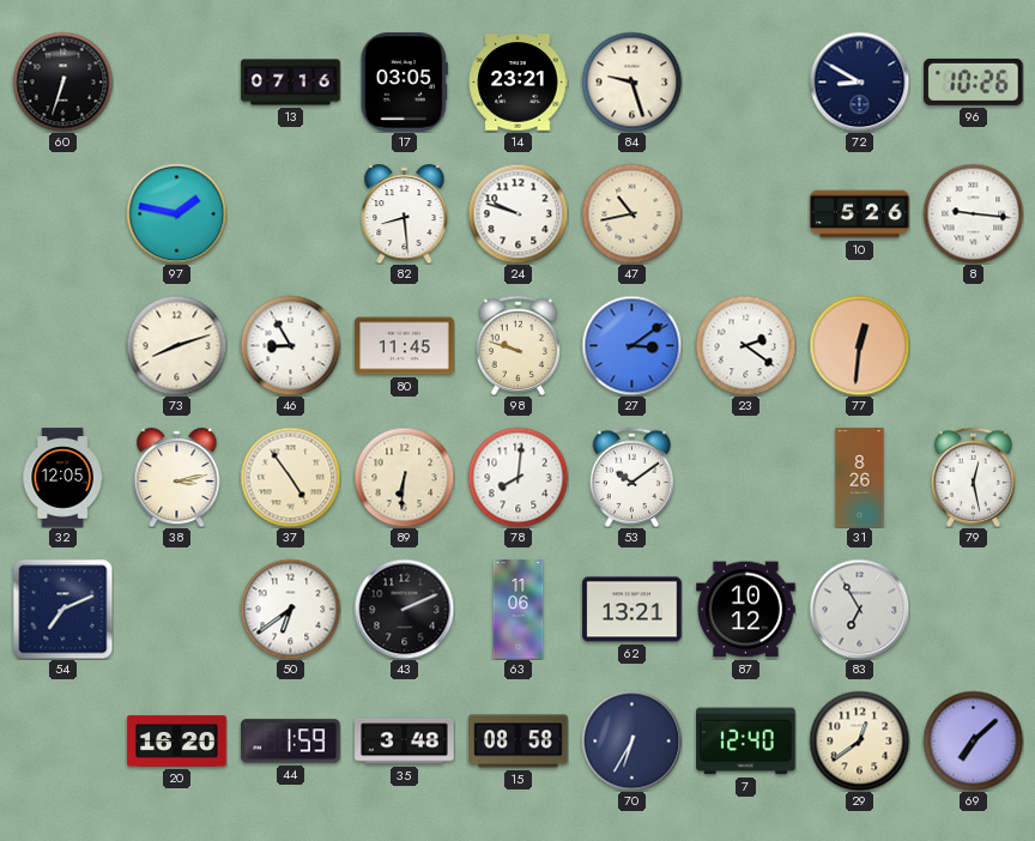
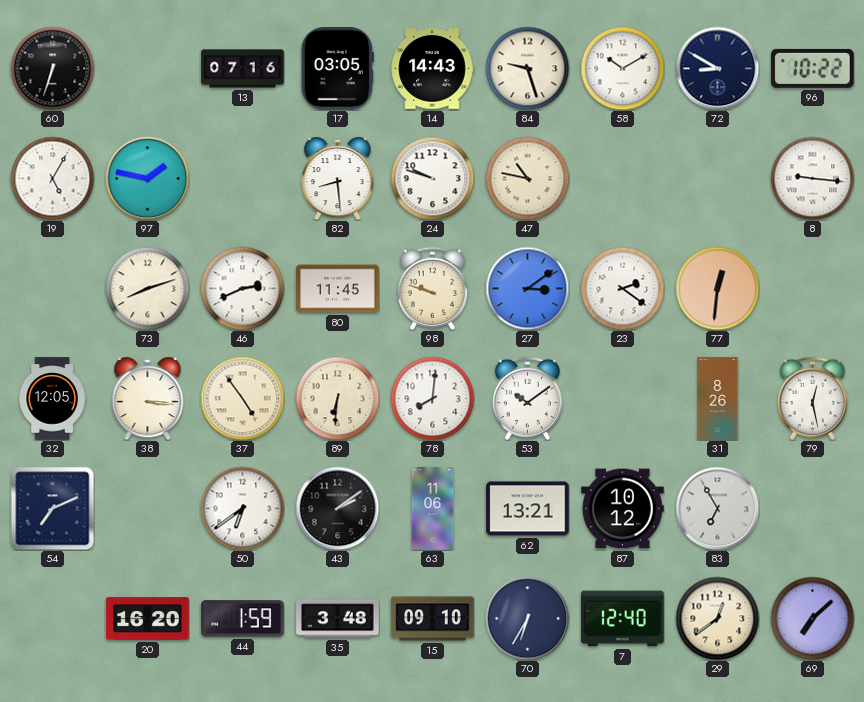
14: 23:21 -> 14:43
58: none -> 10:10
96: 10:26 -> 10:22
19: none -> 5:05
47: 10:43 -> 10:47
10: 5:26 -> none
46: 8:55 -> 2:41
38: 3:13 -> 3:16
43: 2:11 -> 2:09
15: 08:58 -> 09:10
